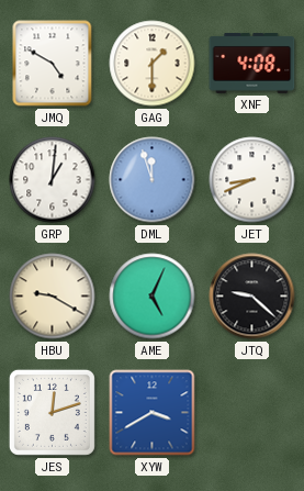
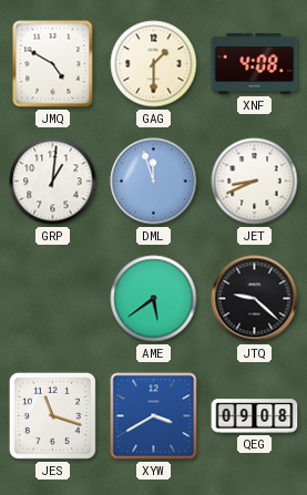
HBU: 9:20 -> none
AME: 5:04 -> 5:39
JES: 12:12 -> 11:18
QEG: none -> 09:08
